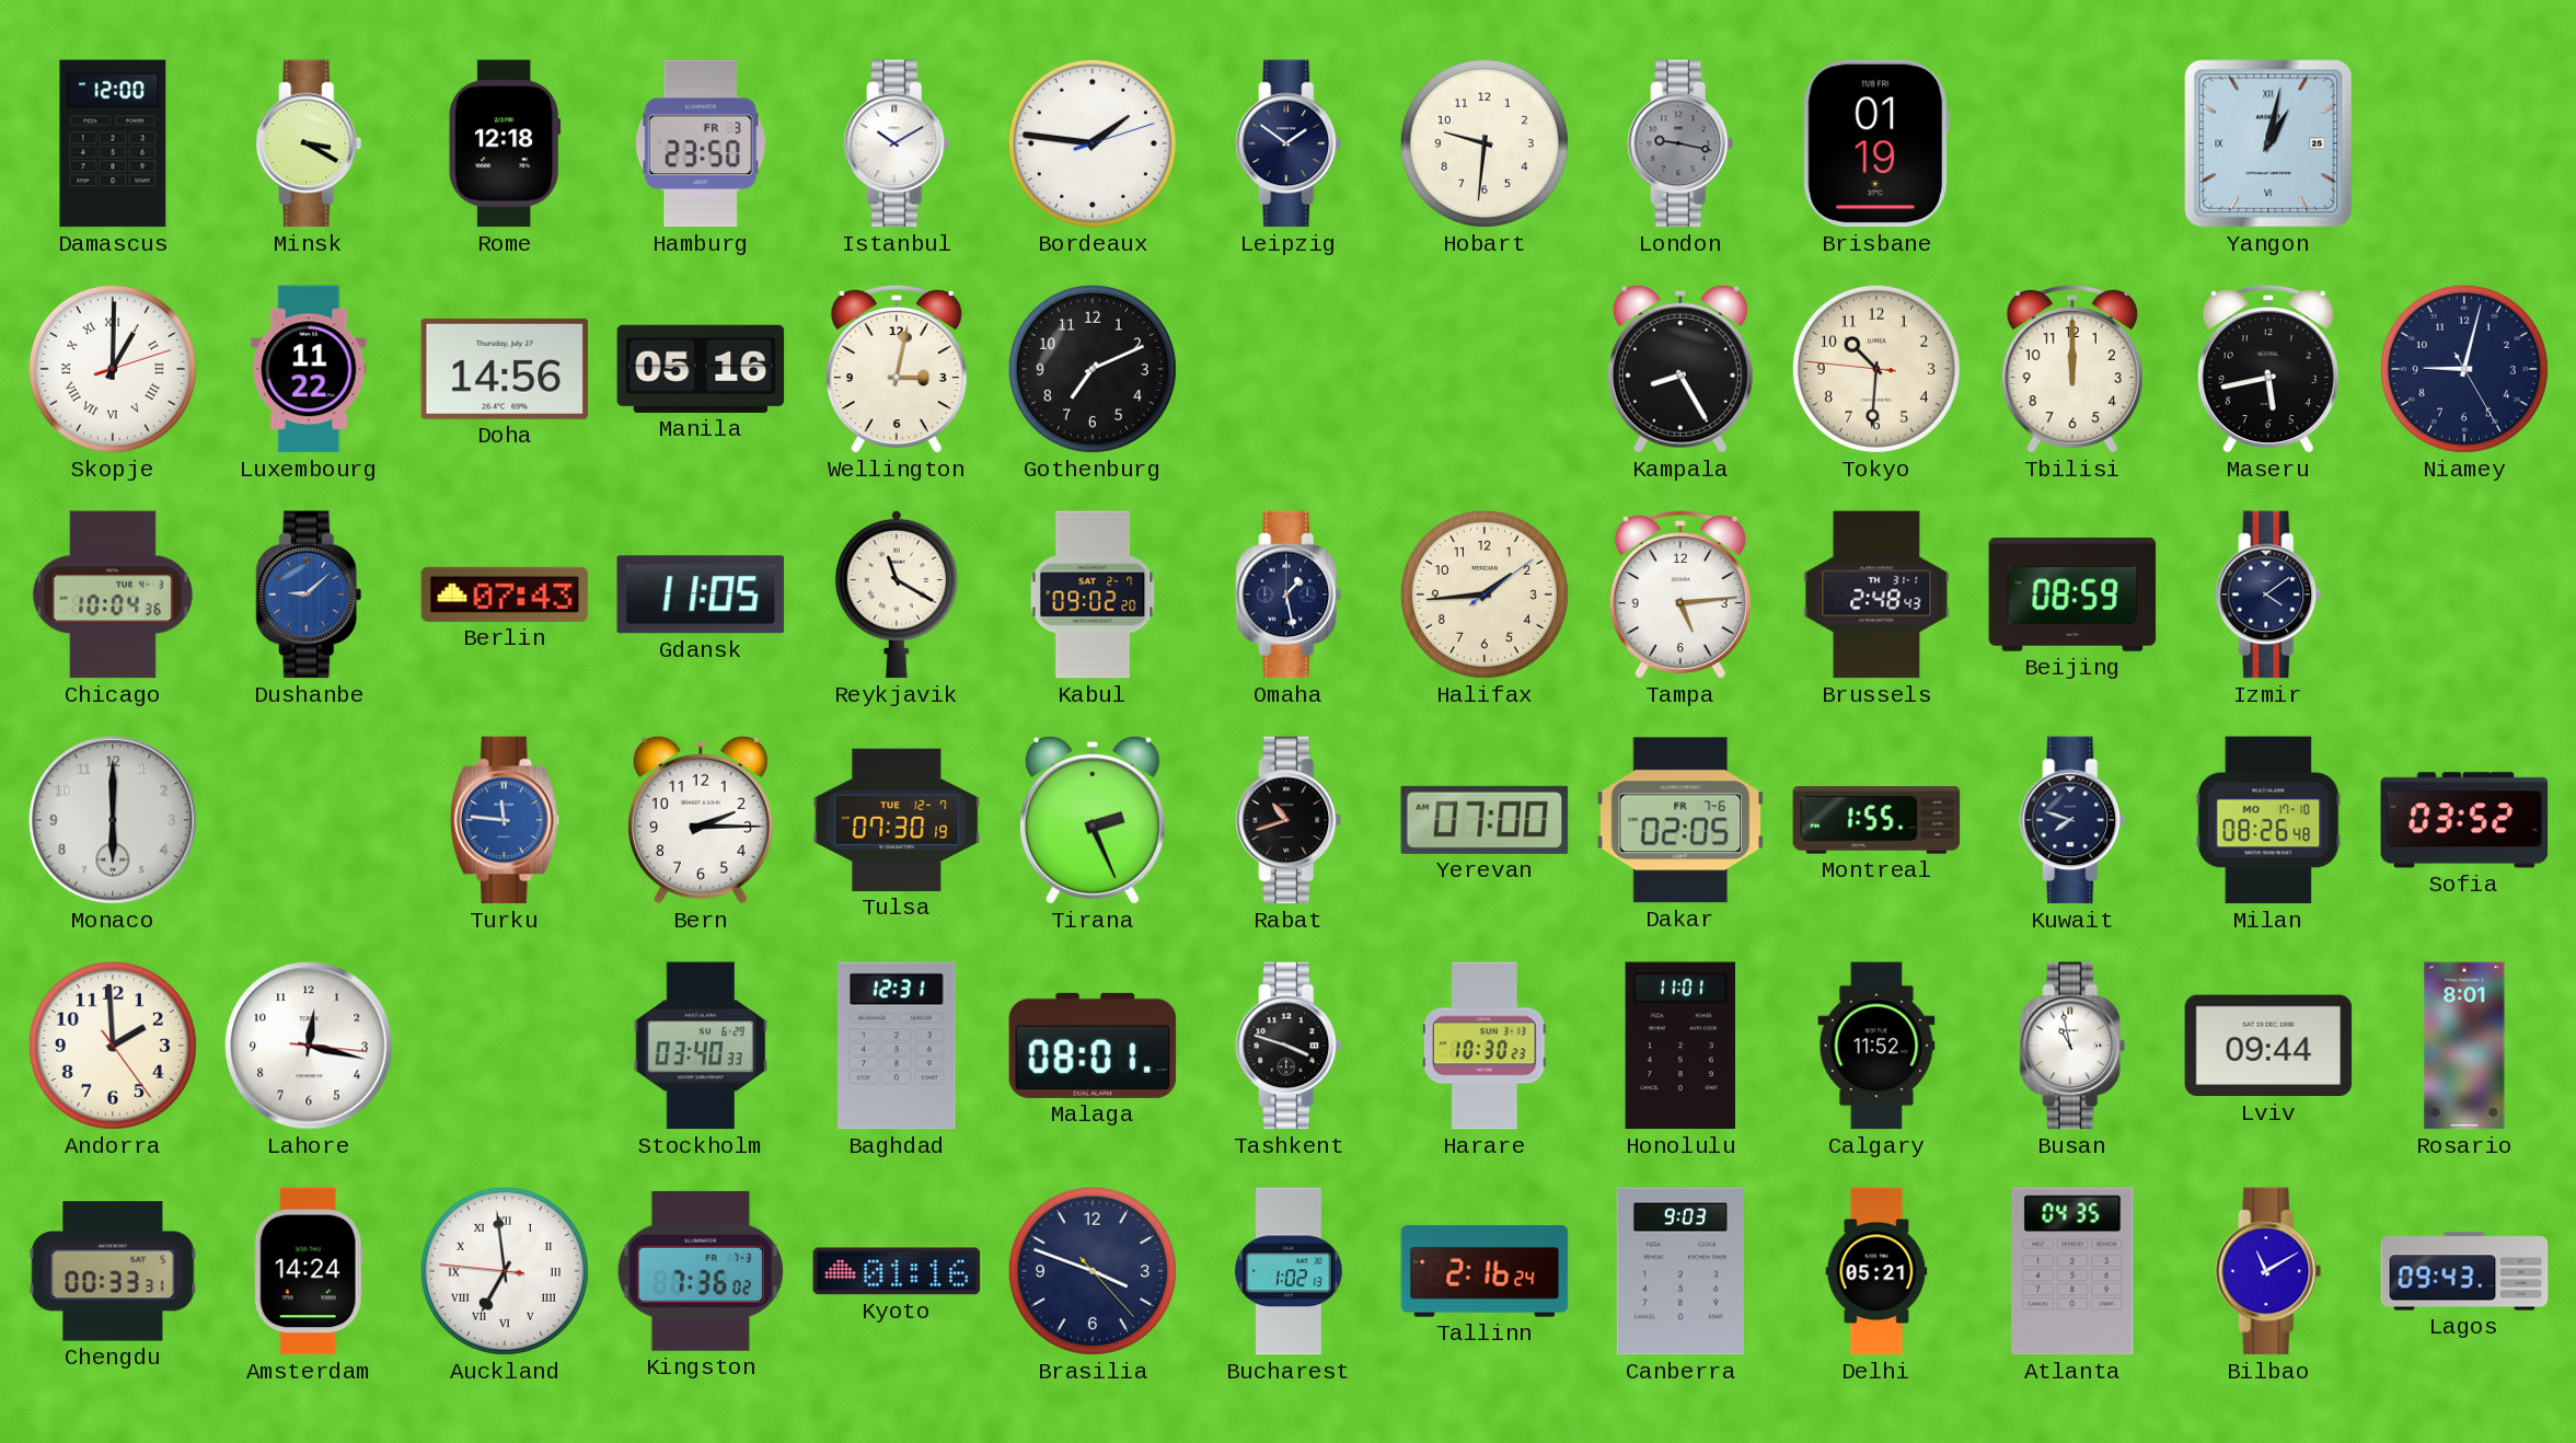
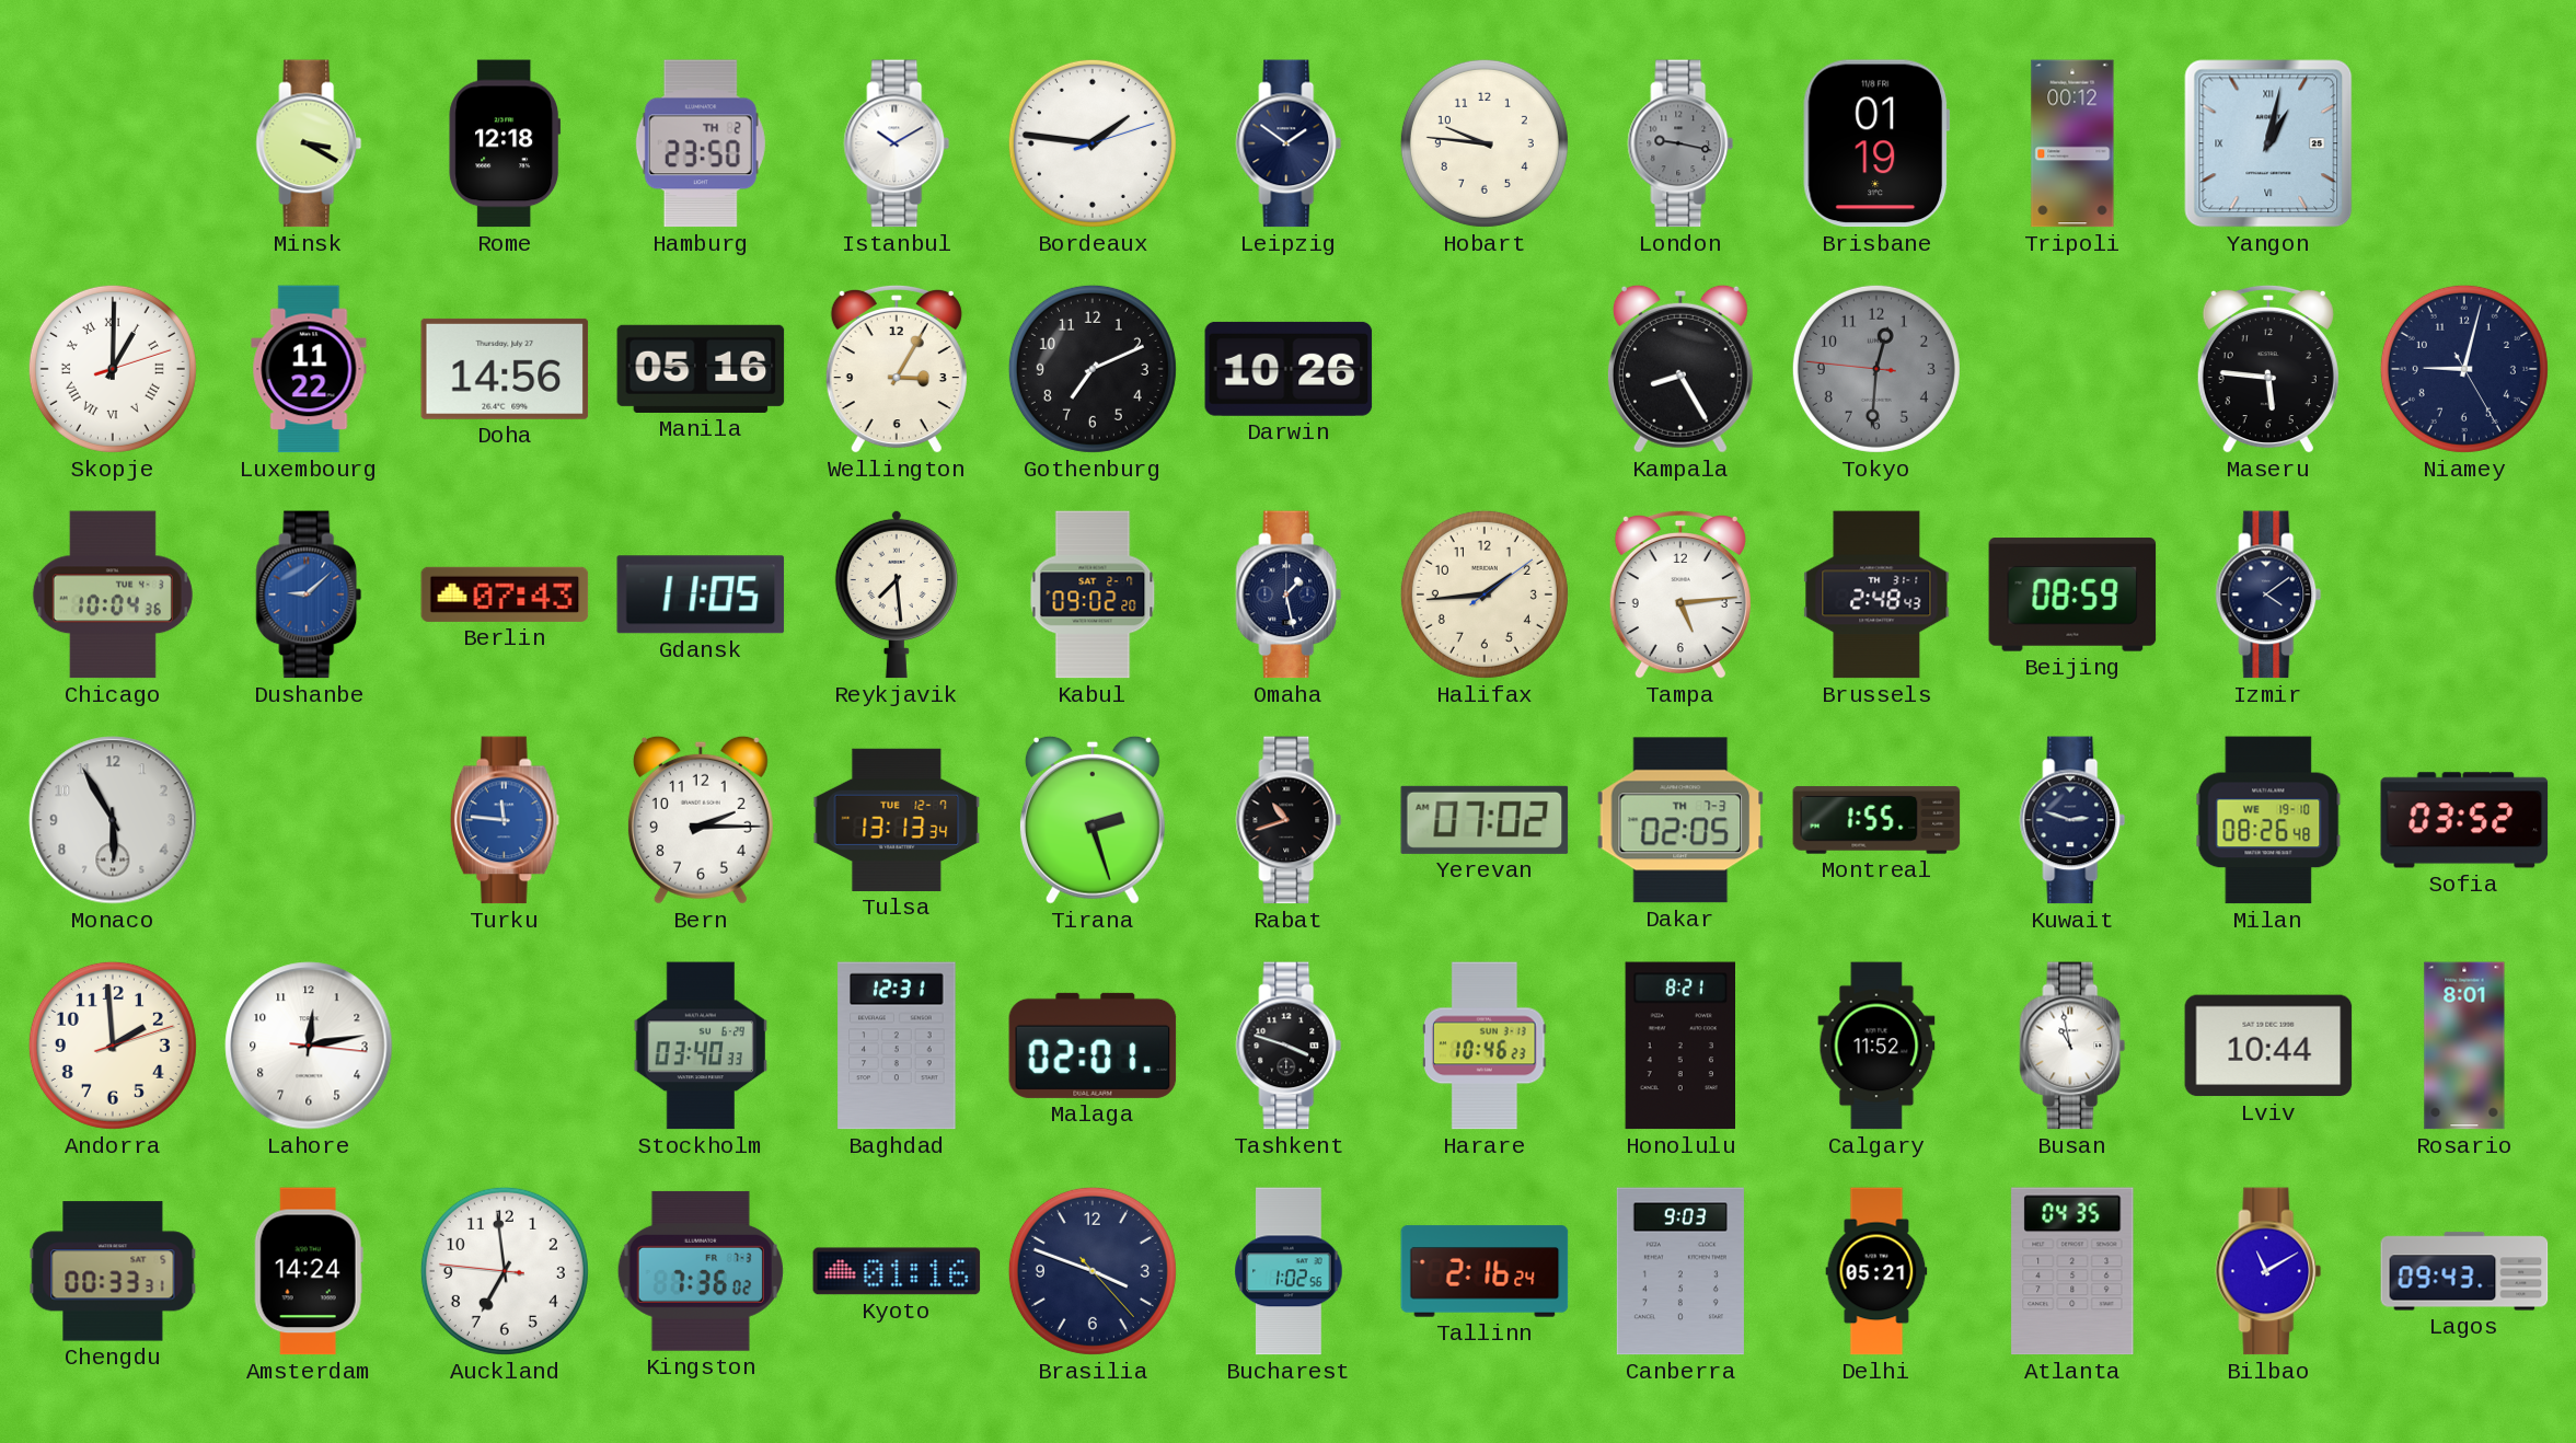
Damascus: 12:00 -> none
Hamburg date: FR 3 -> TH 2
Hobart: 9:31 -> 9:46
Tripoli: none -> 00:12
Wellington: 3:02 -> 3:05
Darwin: none -> 10:26
Tokyo: 10:30 -> 12:30
Tokyo dial: cream -> grey
Tbilisi: 12:00 -> none
Maseru: 5:43 -> 5:46
Reykjavik: 11:20 -> 7:29
Monaco: 6:00 -> 5:55
Tulsa: 07:30 -> 13:13
Tirana: 2:26 -> 2:27
Yerevan: 07:00 -> 07:02
Dakar date: FR 7-6 -> TH 7-3
Kuwait: 7:48 -> 2:48
Milan date: MO 17-10 -> WE 19-10
Andorra: 1:59:24 -> 1:59:12
Lahore: 12:17 -> 12:13
Malaga: 08:01 -> 02:01
Harare: 10:30 -> 10:46
Honolulu: 11:01 -> 8:21
Lviv: 09:44 -> 10:44
Auckland numerals: Roman -> Arabic
Bucharest: 1:02:13 -> 1:02:56
